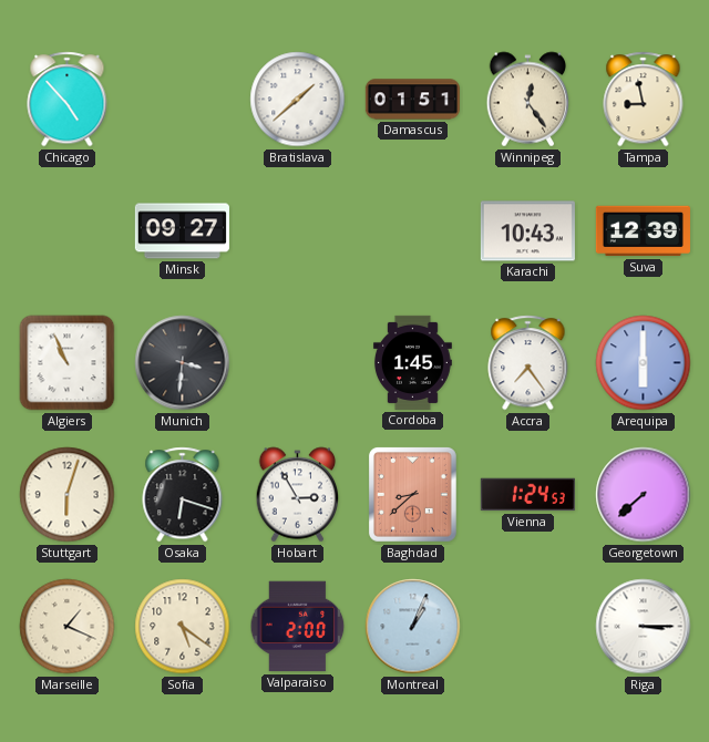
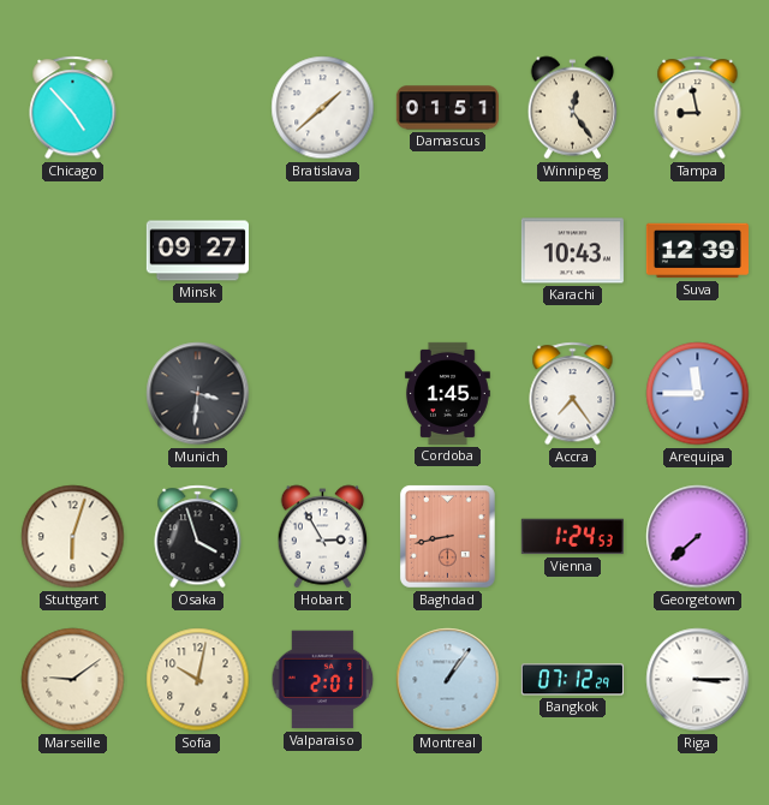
Algiers: 10:56 -> none
Arequipa: 6:00 -> 11:45
Osaka: 6:18 -> 3:57
Baghdad: 8:38 -> 8:43
Marseille: 1:19 -> 9:09
Sofia: 5:21 -> 10:02
Valparaiso: 2:00 -> 2:01
Montreal: 1:04 -> 1:06
Bangkok: none -> 07:12
